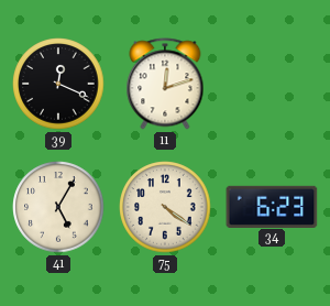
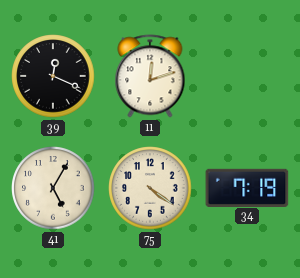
34: 6:23 -> 7:19
